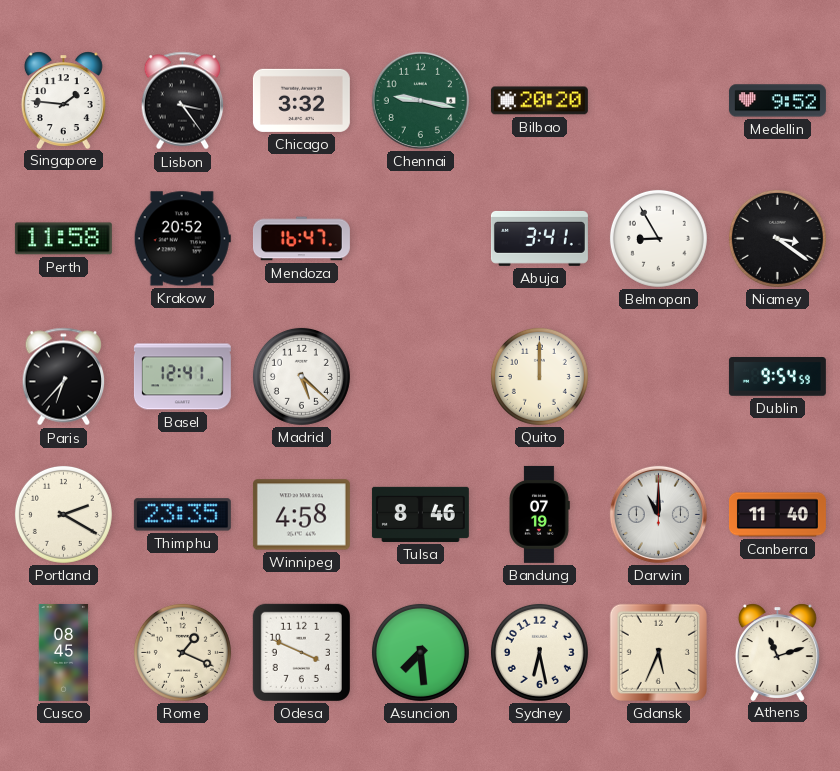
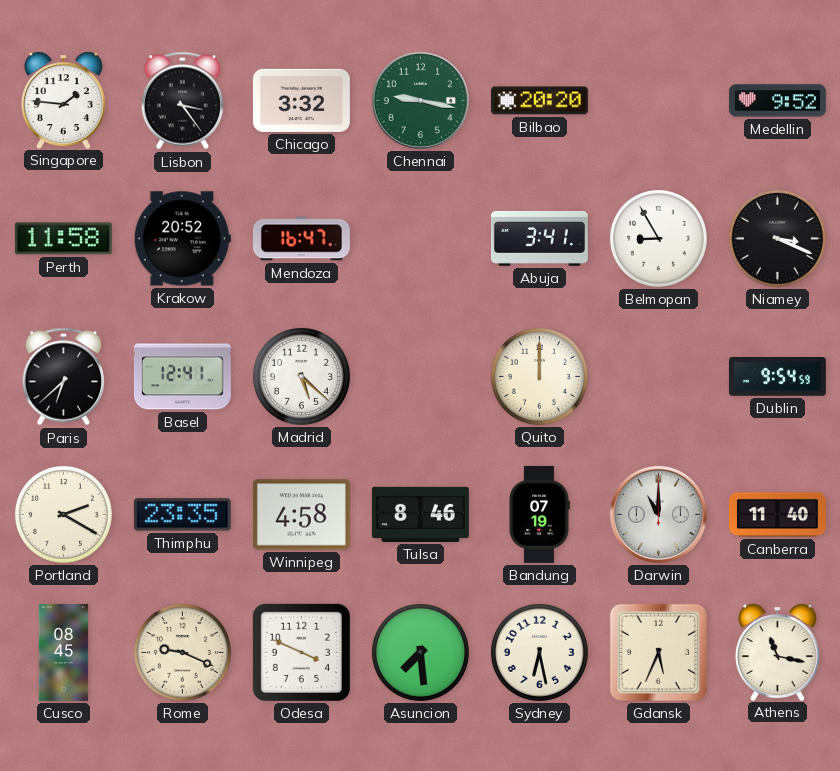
Niamey: 3:21 -> 3:19
Paris: 6:37 -> 6:38
Rome: 1:19 -> 9:19
Athens: 11:12 -> 11:17
